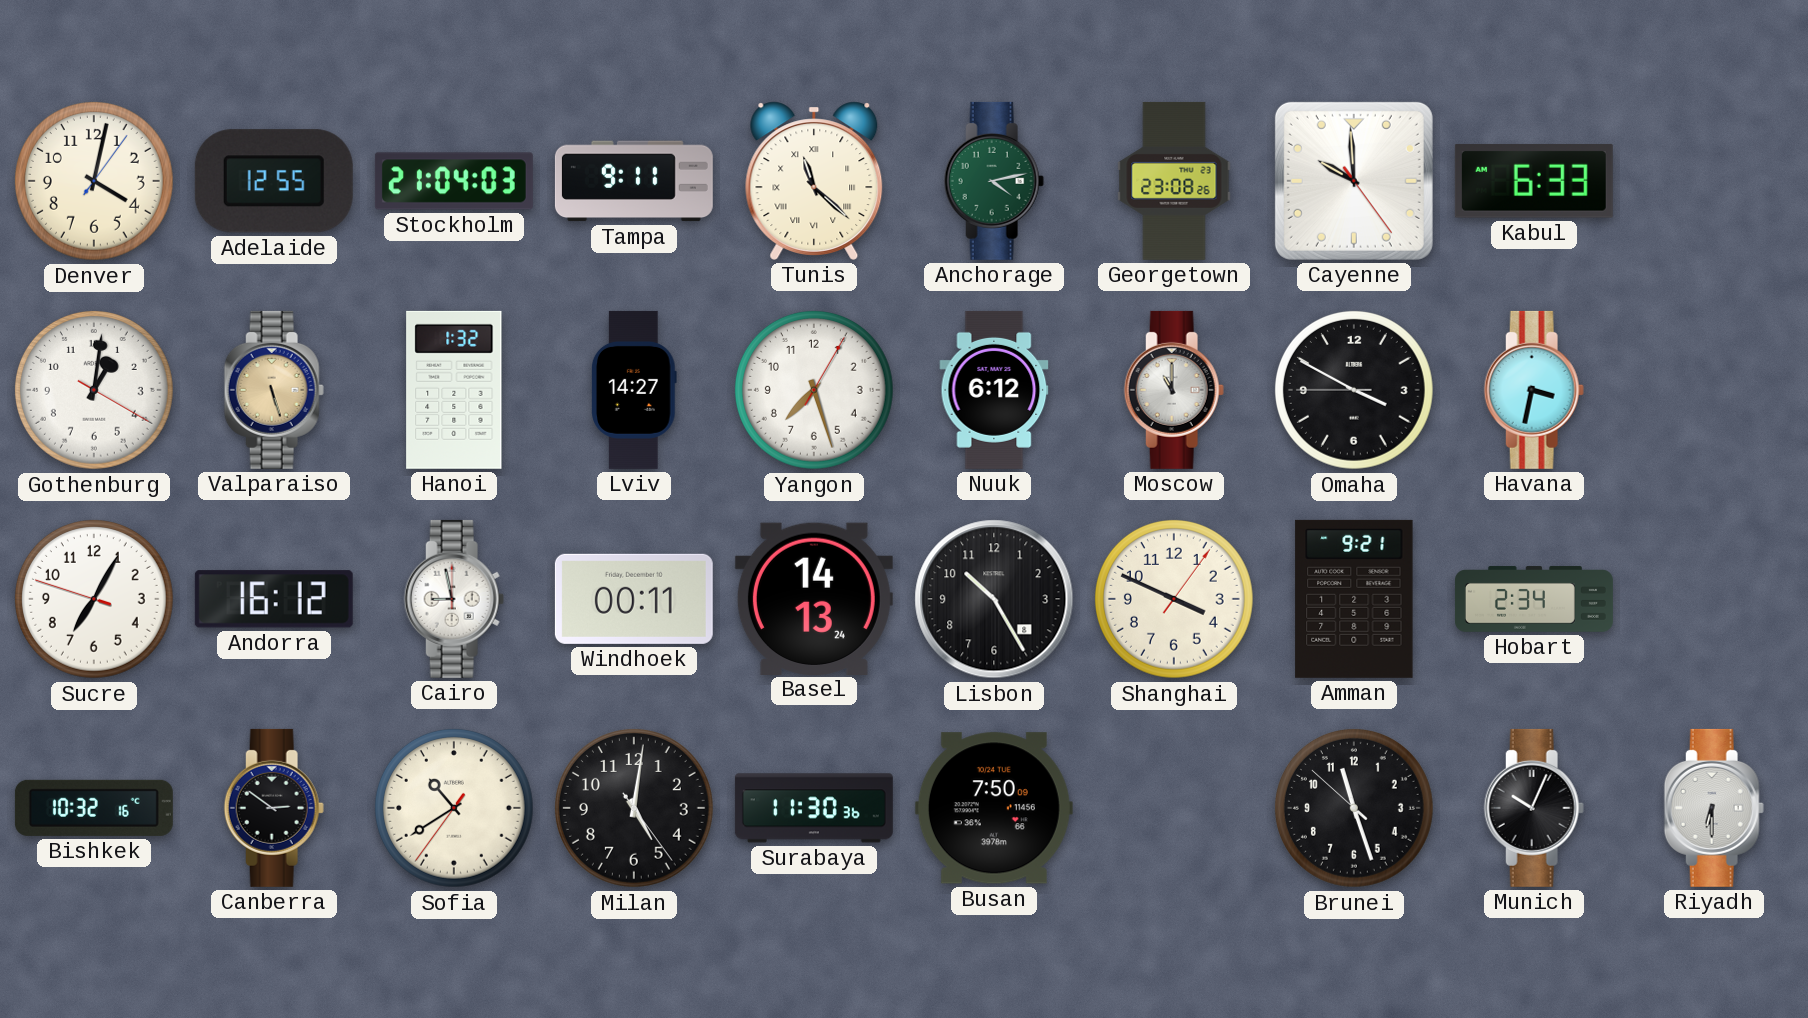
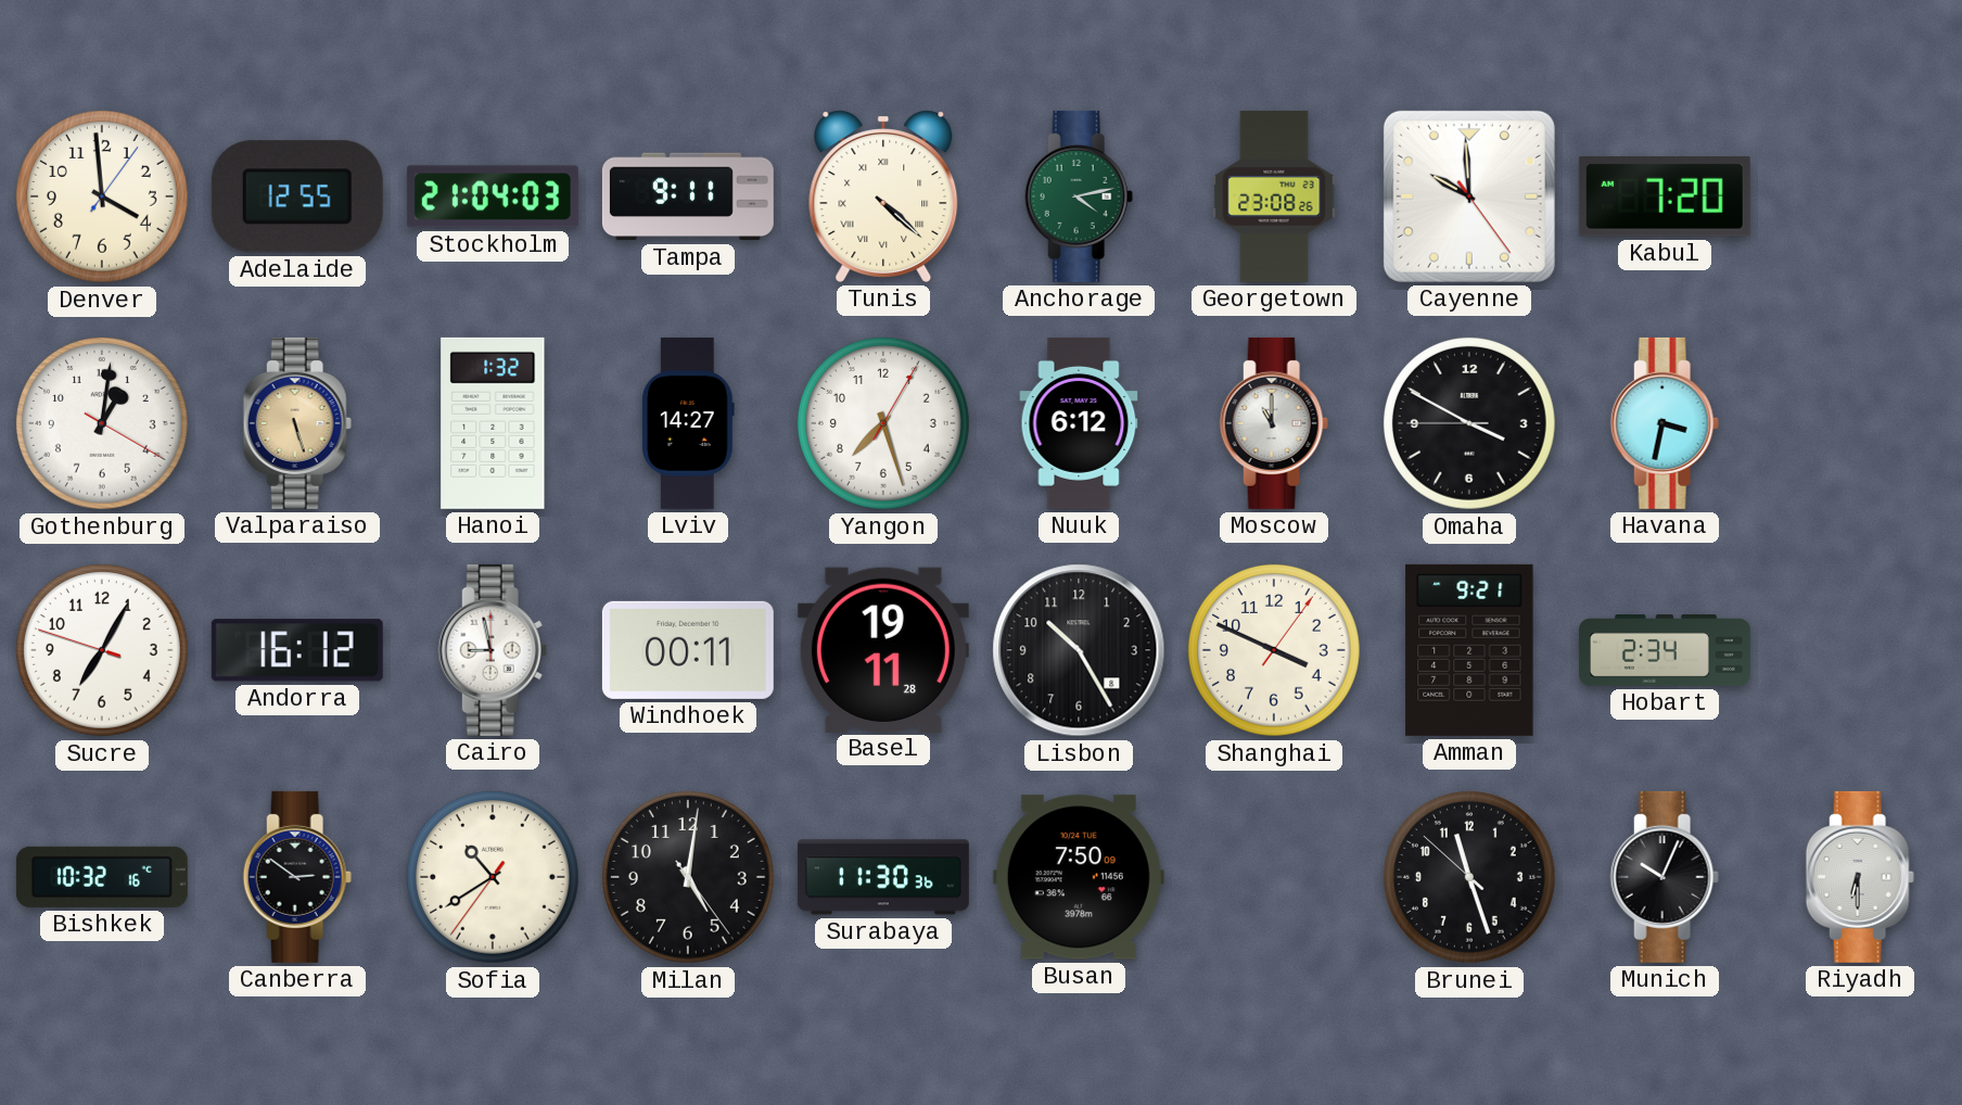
Denver: 4:02 -> 3:59
Tunis: 11:22 -> 4:22
Kabul: 6:33 -> 7:20
Basel: 14:13 -> 19:11
